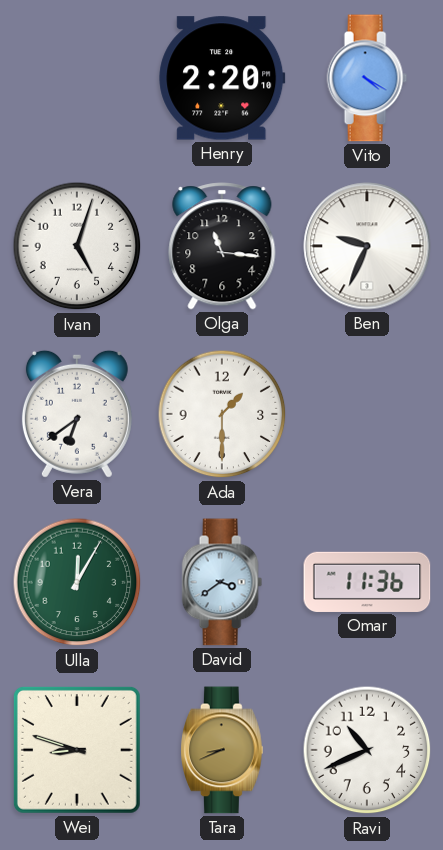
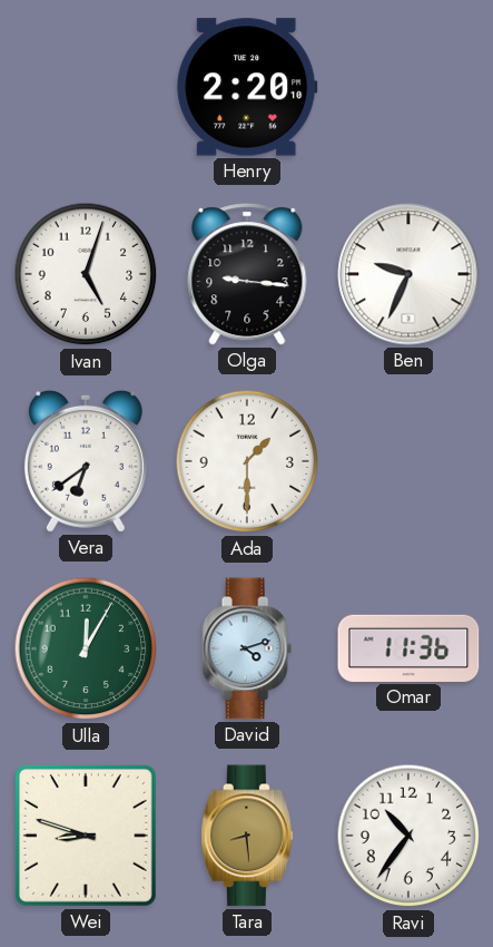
Vito: 4:20 -> none
Olga: 11:16 -> 9:16
David: 3:39 -> 4:12
Tara: 8:41 -> 8:29
Ravi: 10:41 -> 10:36
